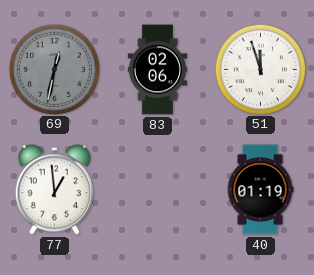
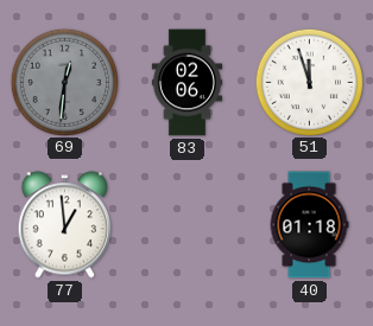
69: 12:32 -> 12:31
40: 01:19 -> 01:18
